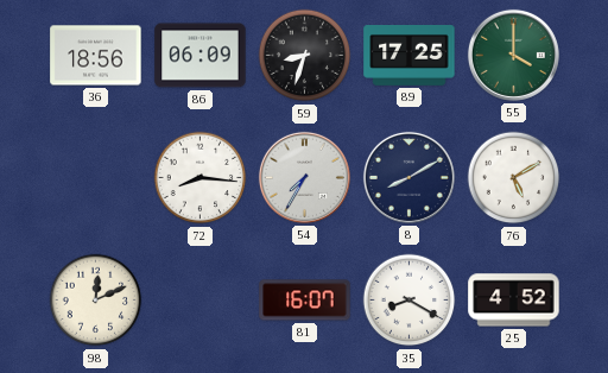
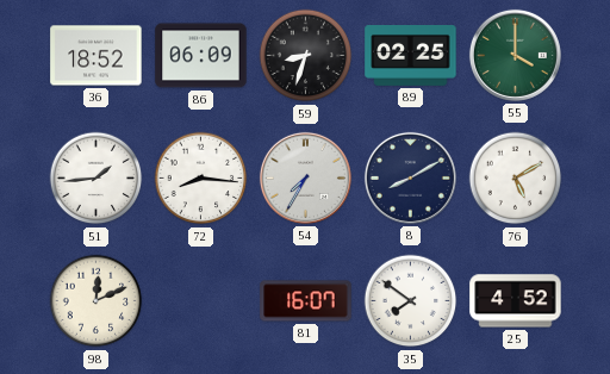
36: 18:56 -> 18:52
89: 17:25 -> 02:25
51: none -> 1:44
35: 8:20 -> 7:51
